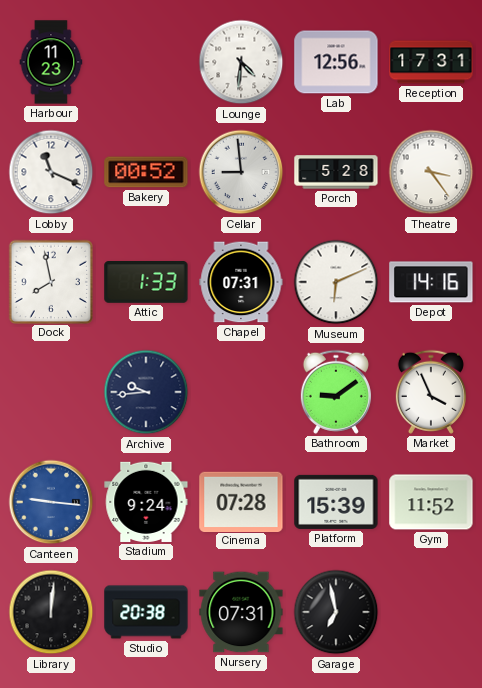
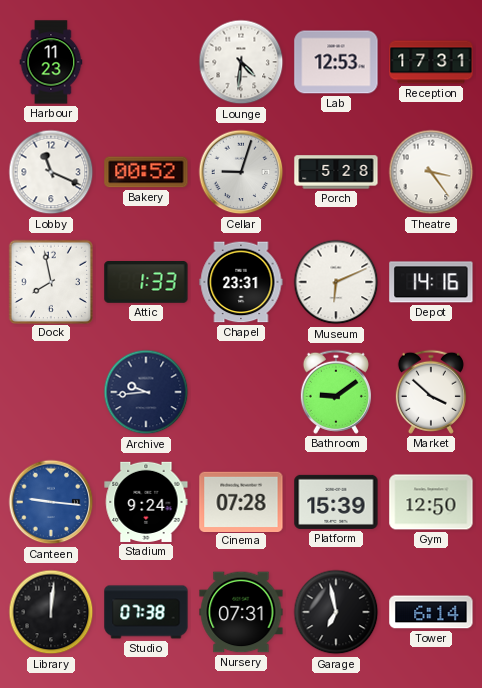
Lab: 12:56 -> 12:53
Cellar: 8:59 -> 9:03
Chapel: 07:31 -> 23:31
Market: 3:56 -> 3:52
Gym: 11:52 -> 12:50
Studio: 20:38 -> 07:38
Tower: none -> 6:14
